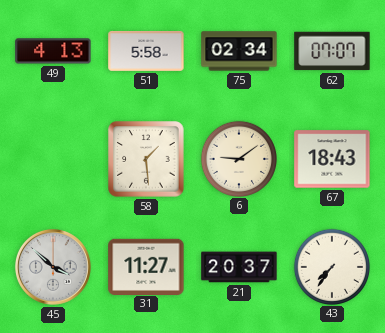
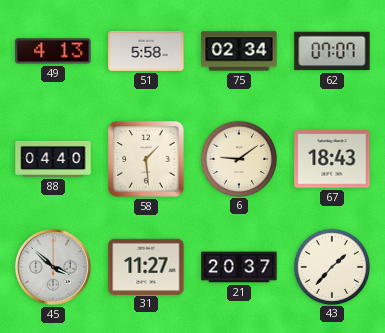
88: none -> 04:40
43: 7:36 -> 1:37
